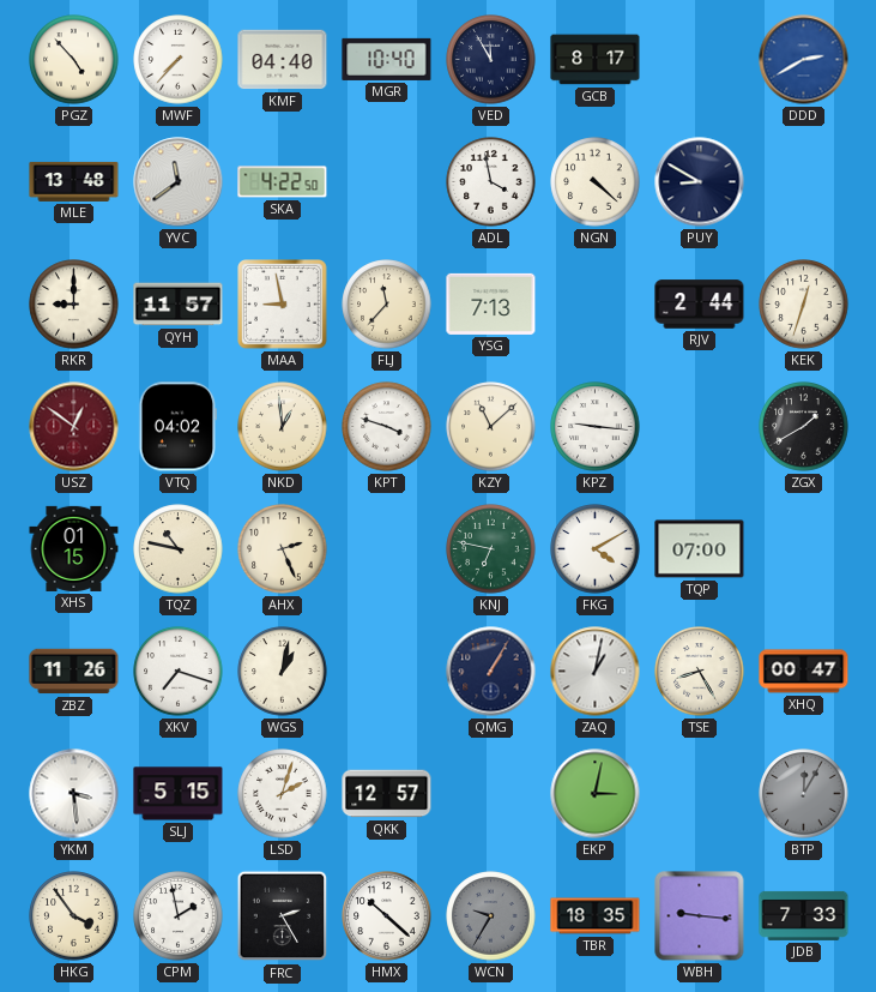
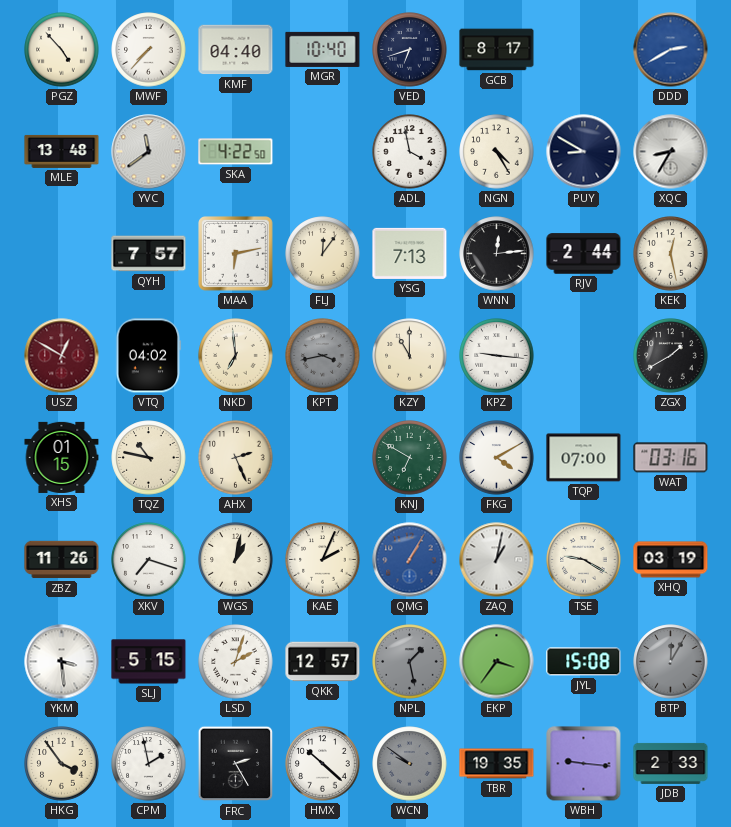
VED: 11:55 -> 6:42
NGN: 4:22 -> 4:25
XQC: none -> 8:35
RKR: 9:00 -> none
QYH: 11:57 -> 7:57
MAA: 8:58 -> 6:13
FLJ: 11:37 -> 12:06
WNN: none -> 12:14
KEK: 12:33 -> 12:28
USZ: 12:51 -> 12:50
NKD: 12:59 -> 6:59
KPT: 3:48 -> 3:43
KPT dial: white -> grey
KZY: 11:08 -> 11:00
KNJ: 6:47 -> 6:50
WAT: none -> 03:16
KAE: none -> 2:04
QMG dial: navy -> blue
TSE: 8:25 -> 9:20
XHQ: 00:47 -> 03:19
NPL: none -> 1:28
EKP: 3:02 -> 3:36
JYL: none -> 15:08
WCN: 9:35 -> 9:51
TBR: 18:35 -> 19:35
JDB: 7:33 -> 2:33
